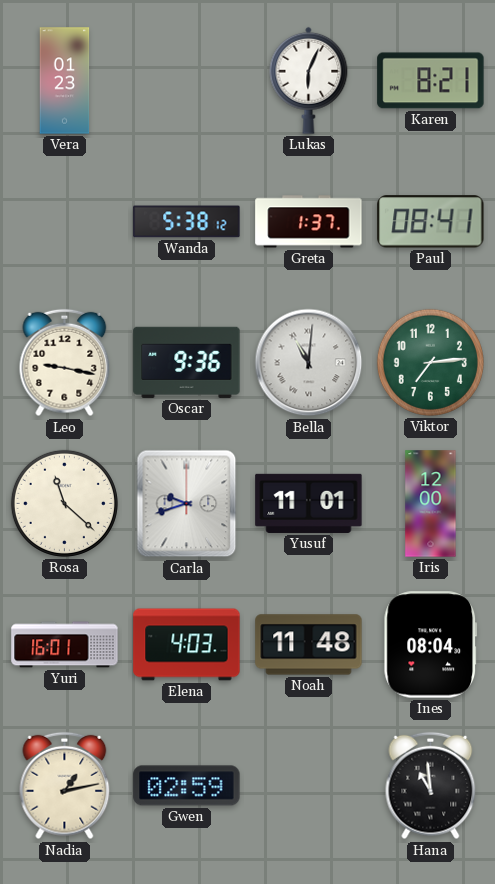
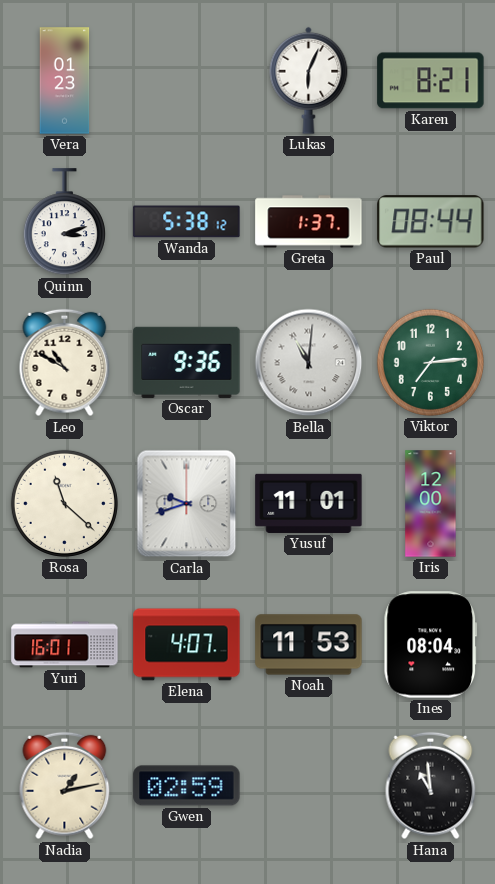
Quinn: none -> 3:12
Paul: 08:41 -> 08:44
Leo: 9:17 -> 10:50
Elena: 4:03 -> 4:07
Noah: 11:48 -> 11:53
